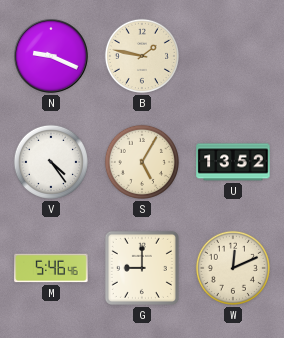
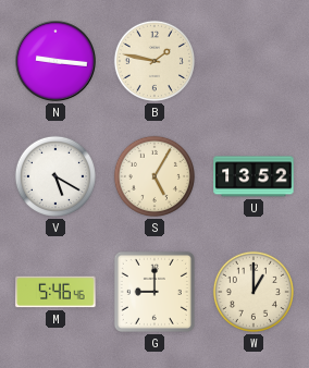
N: 9:19 -> 9:16
V: 4:24 -> 5:20
W: 12:11 -> 1:00
